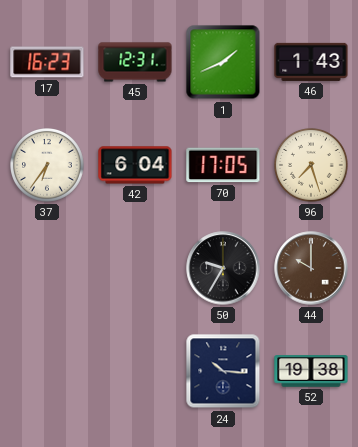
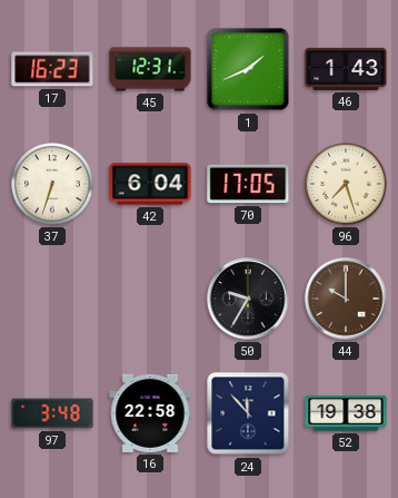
37: 6:36 -> 6:33
97: none -> 3:48
16: none -> 22:58
24: 10:16 -> 11:53
